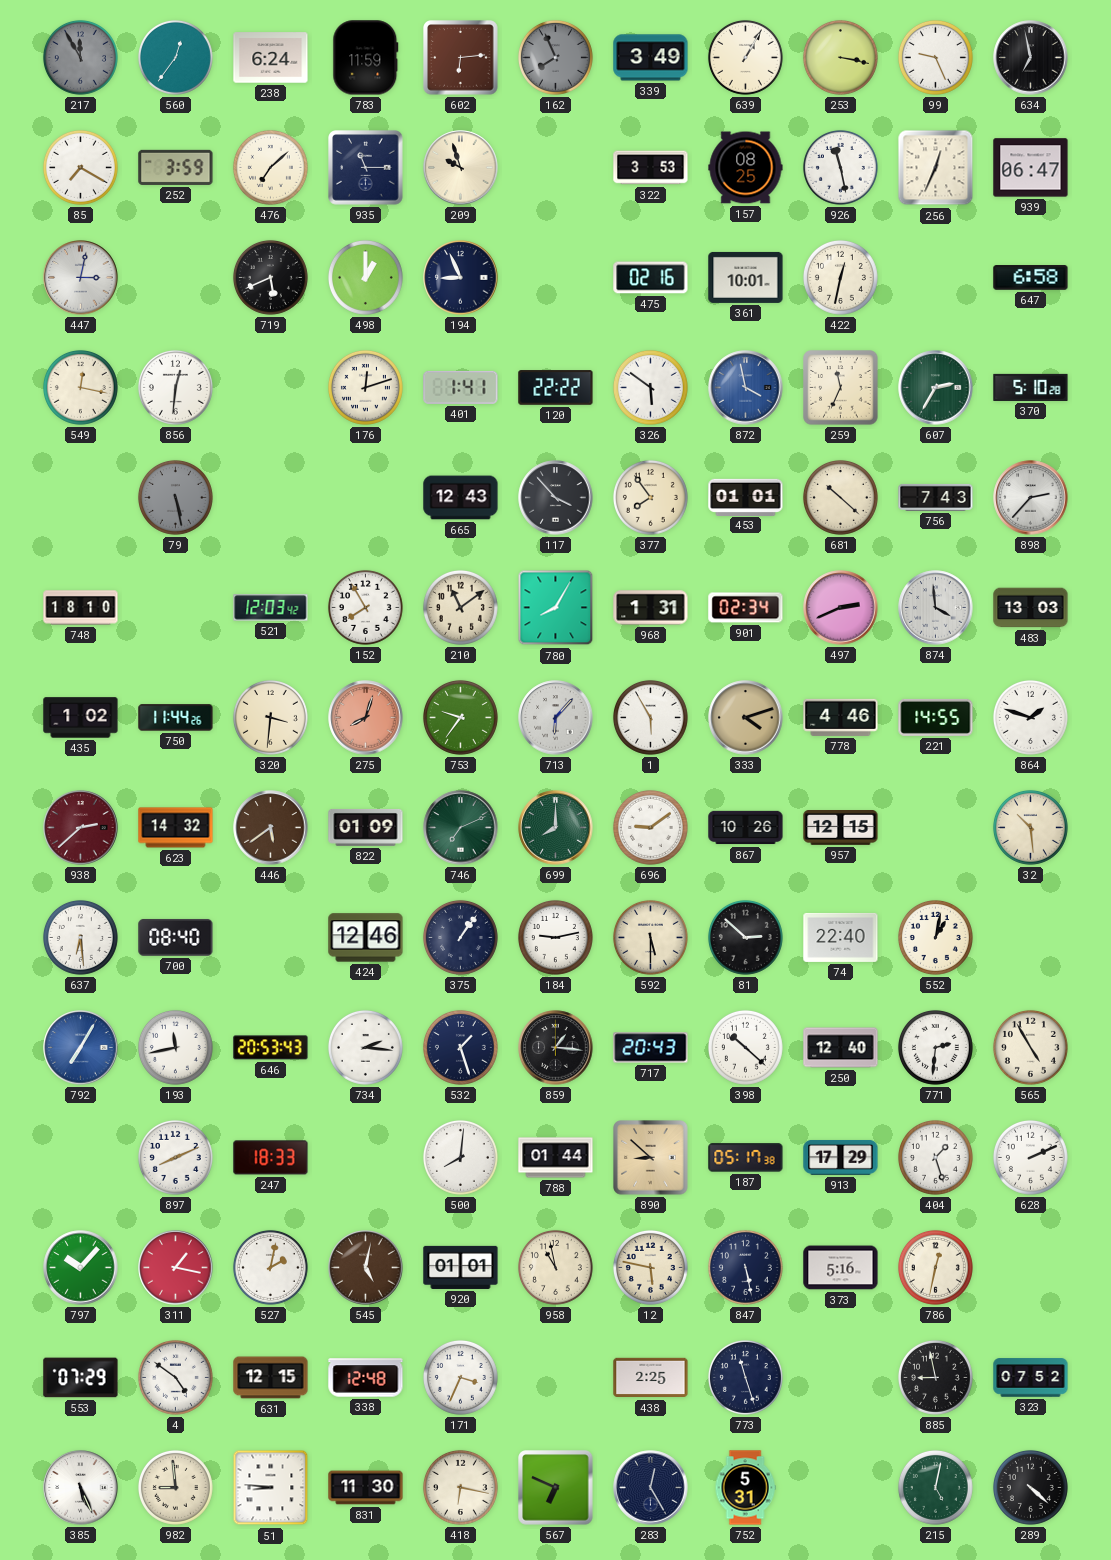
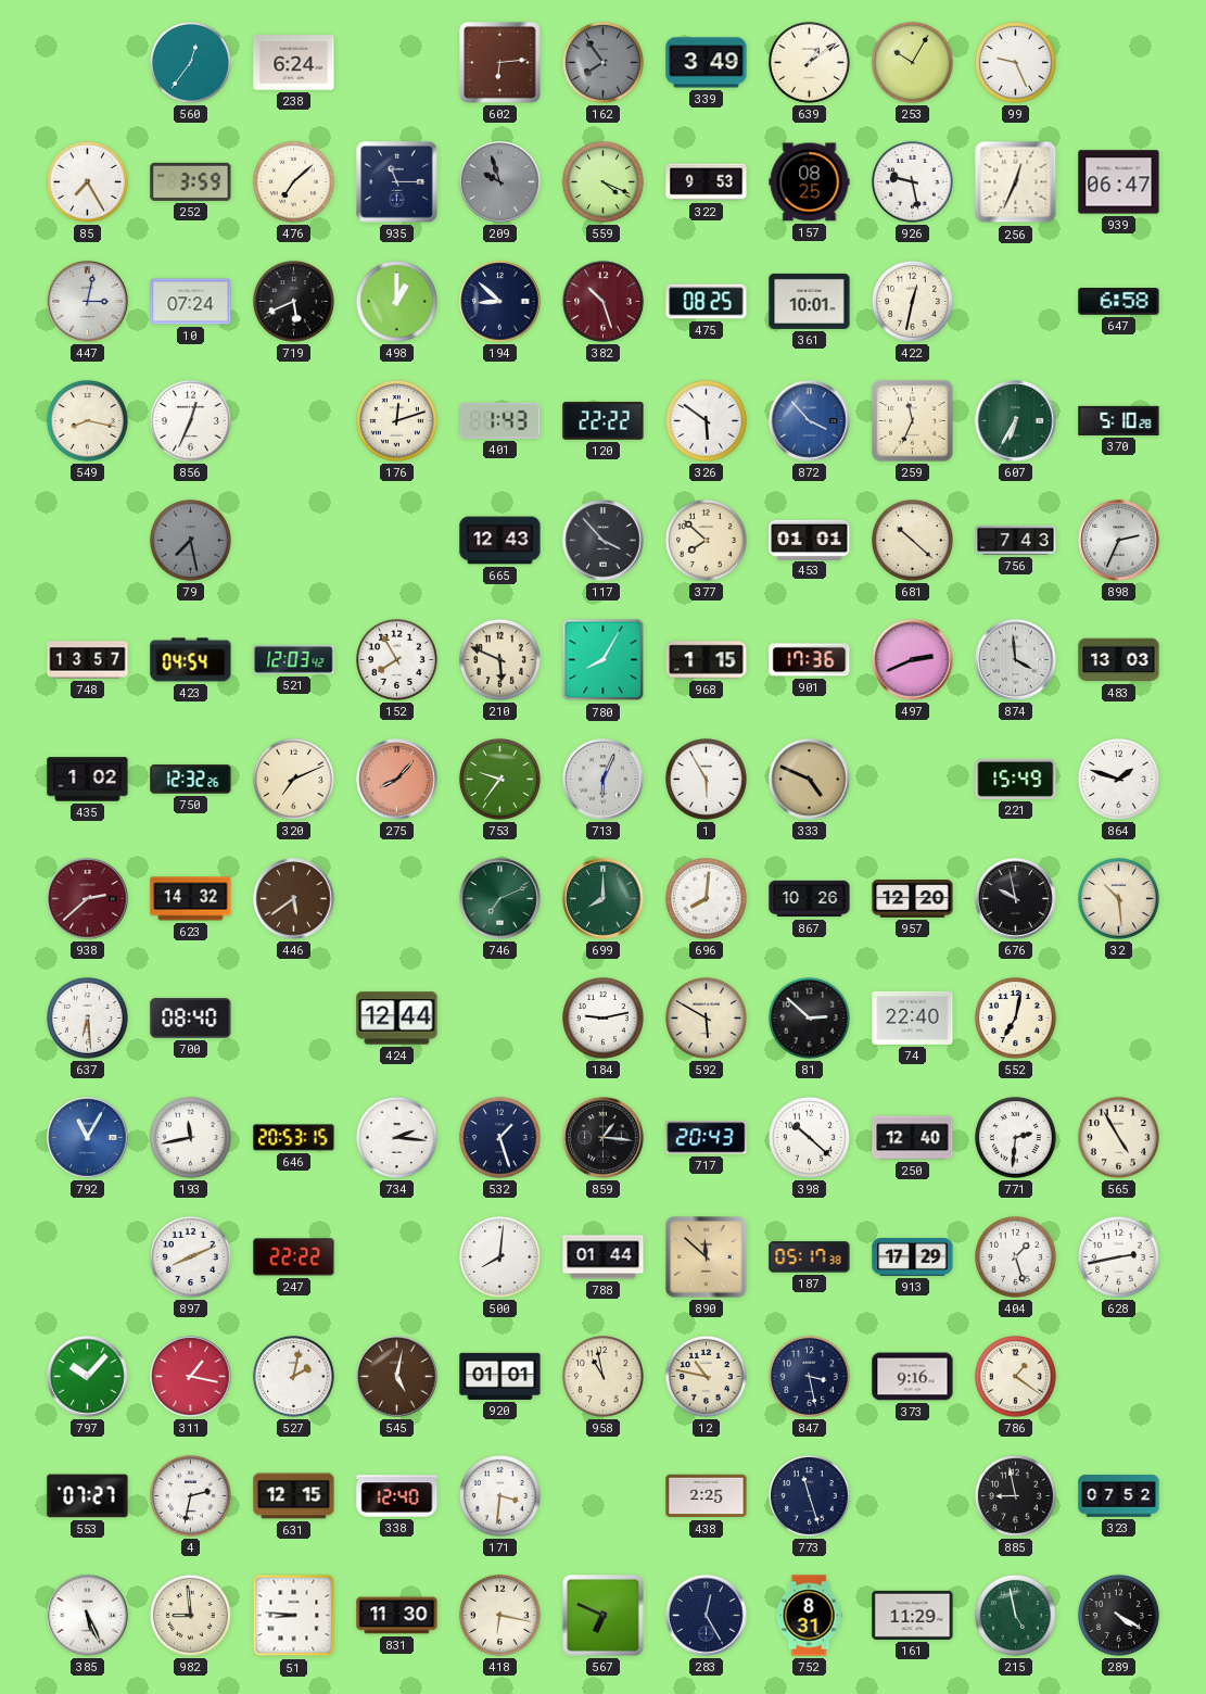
217: 11:55 -> none
783: 11:59 -> none
162: 7:56 -> 7:54
639: 1:05 -> 1:09
253: 3:17 -> 10:05
634: 6:58 -> none
85: 7:20 -> 7:25
209 dial: cream -> grey
559: none -> 4:19
322: 3:53 -> 9:53
926: 11:28 -> 9:28
10: none -> 07:24
194: 8:56 -> 8:52
382: none -> 10:27
475: 02:16 -> 08:25
549: 12:17 -> 8:17
856: 12:31 -> 12:34
401: 1:41 -> 1:43
872: 3:58 -> 3:53
607: 2:35 -> 6:35
79: 5:28 -> 7:28
377: 7:54 -> 7:52
898: 2:37 -> 2:34
748: 18:10 -> 13:57
423: none -> 04:54
210: 11:09 -> 5:49
968: 1:31 -> 1:15
901: 02:34 -> 17:36
750: 11:44 -> 12:32
320: 3:31 -> 7:11
275: 8:03 -> 8:07
713: 6:07 -> 6:04
333: 4:12 -> 4:49
778: 4:46 -> none
221: 14:55 -> 15:49
822: 01:09 -> none
696: 9:09 -> 8:01
957: 12:15 -> 12:20
676: none -> 9:58
424: 12:46 -> 12:44
375: 1:06 -> none
592: 5:30 -> 5:50
552: 1:02 -> 7:02
792: 7:05 -> 11:05
646: 20:53:43 -> 20:53:15
247: 18:33 -> 22:22
890: 8:52 -> 11:52
628: 2:11 -> 2:43
12: 5:47 -> 10:47
847: 5:28 -> 3:28
373: 5:16 -> 9:16
786: 12:32 -> 1:21
553: 07:29 -> 07:27
4: 4:51 -> 2:32
338: 12:48 -> 12:40
171: 3:34 -> 3:31
752: 5:31 -> 8:31
161: none -> 11:29
215: 5:02 -> 4:58
289: 4:22 -> 4:20
